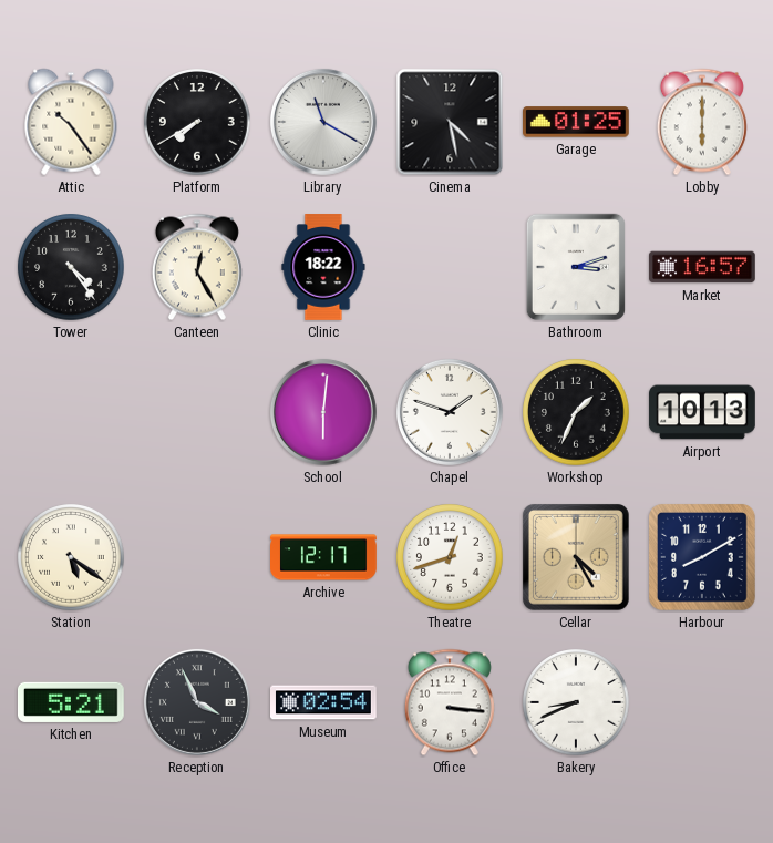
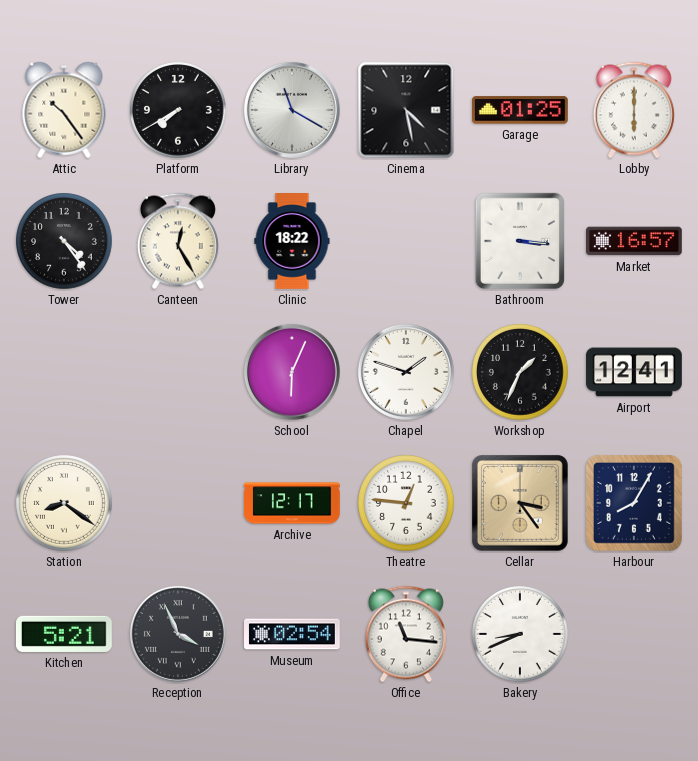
Bathroom: 3:12 -> 3:16
School: 6:01 -> 6:04
Airport: 10:13 -> 12:41
Station: 5:21 -> 8:21
Theatre: 12:42 -> 12:46
Cellar: 4:25 -> 3:24
Harbour: 8:10 -> 8:05
Office: 3:16 -> 11:16
